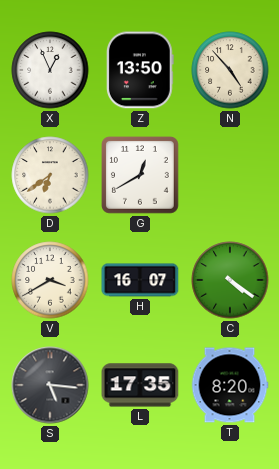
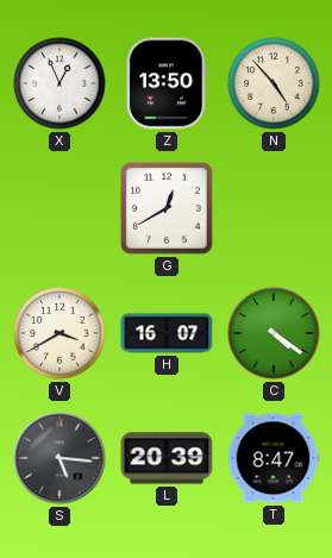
D: 6:39 -> none
L: 17:35 -> 20:39
T: 8:20 -> 8:47
